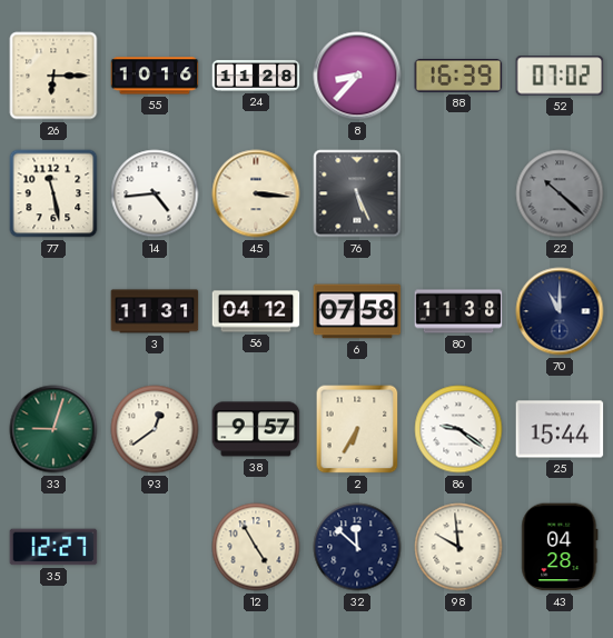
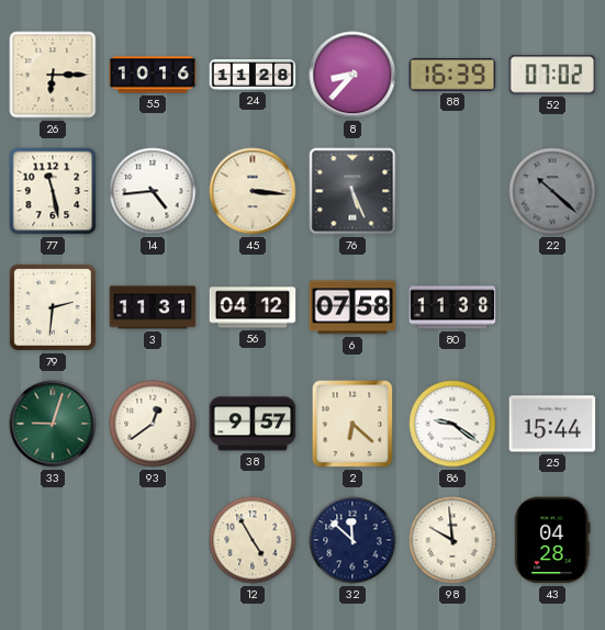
79: none -> 2:31
70: 11:00 -> none
2: 6:35 -> 6:22
35: 12:27 -> none
